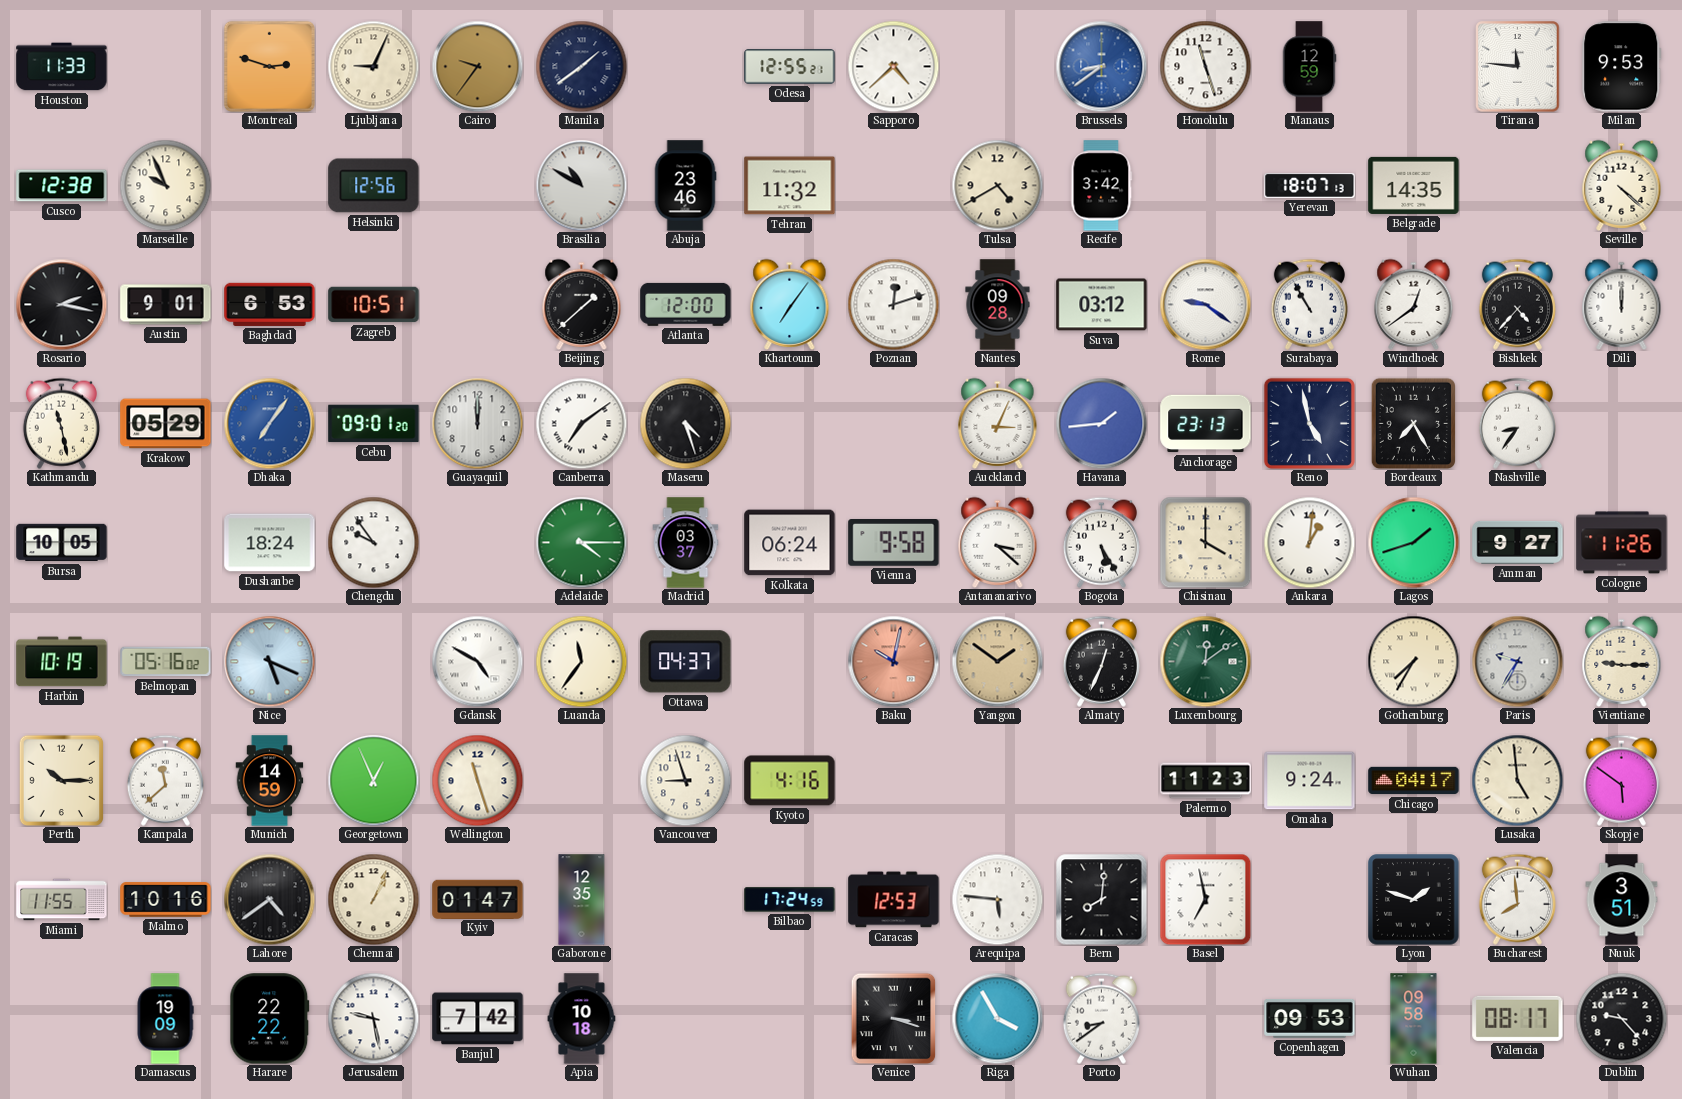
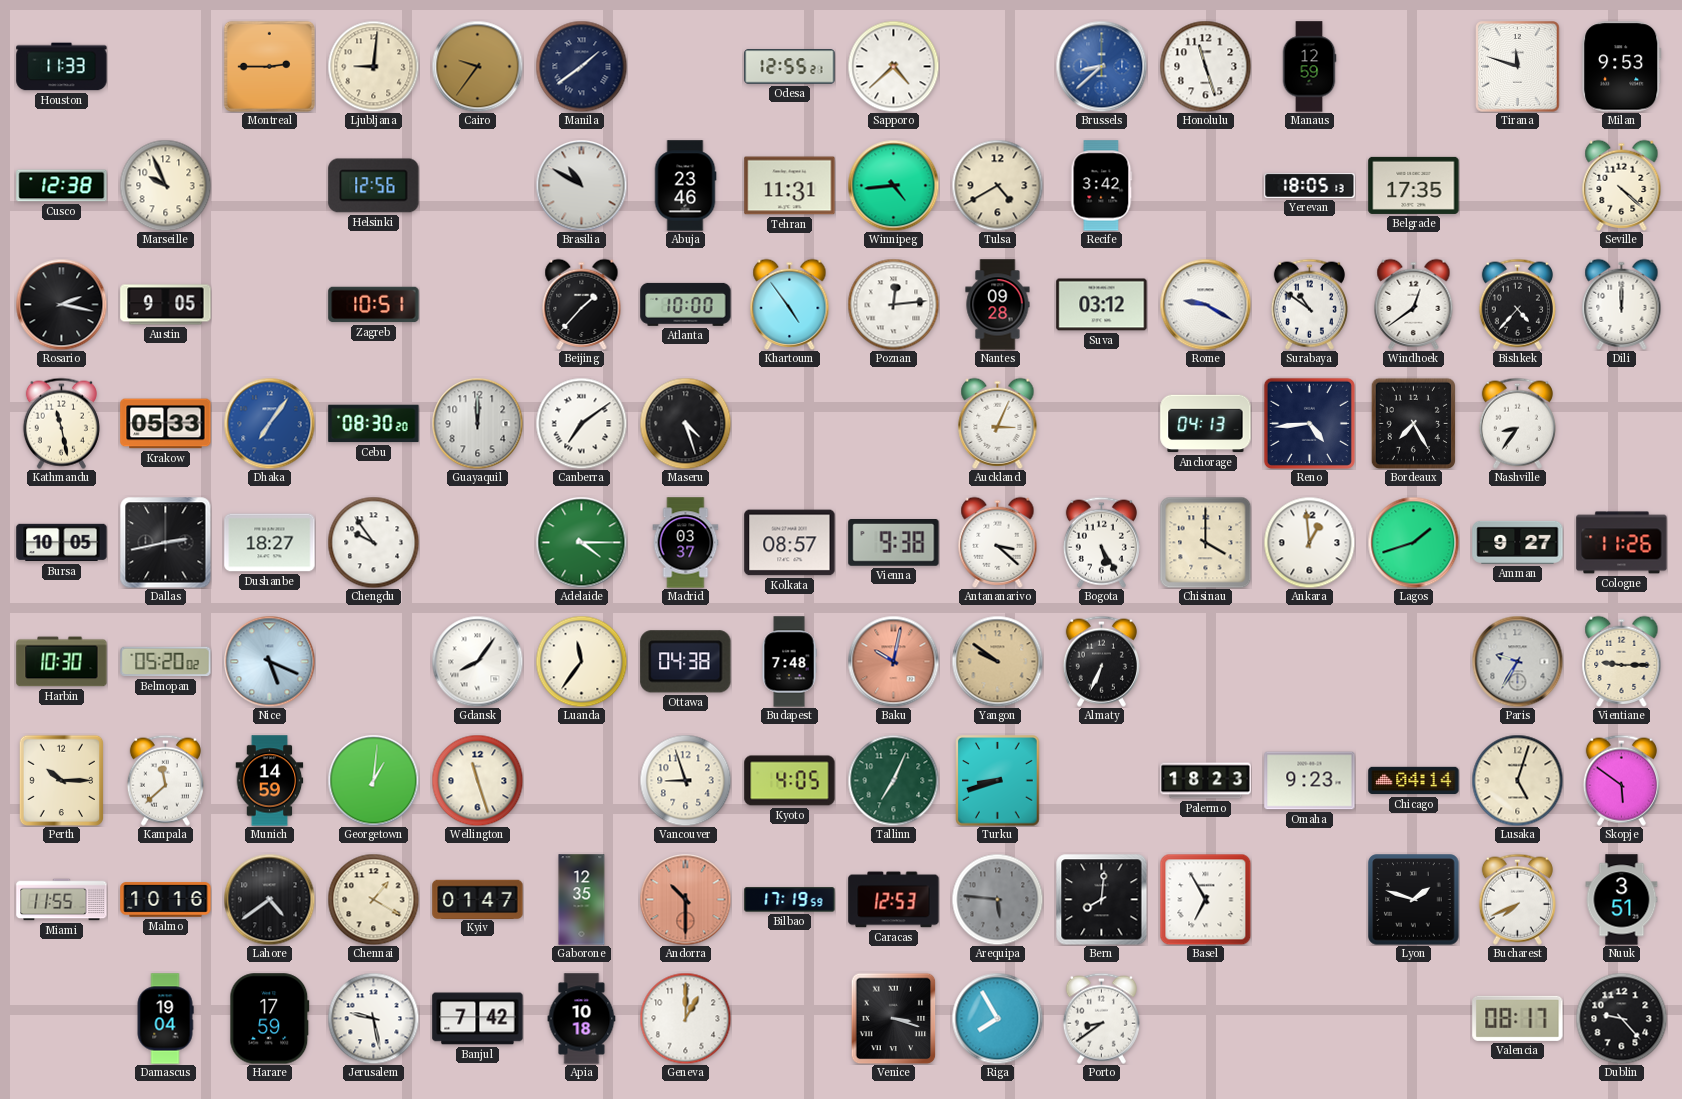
Montreal: 2:48 -> 2:45
Ljubljana: 9:04 -> 9:01
Brussels: 8:39 -> 8:38
Tirana: 11:46 -> 11:48
Tehran: 11:32 -> 11:31
Winnipeg: none -> 4:44
Yerevan: 18:07 -> 18:05
Belgrade: 14:35 -> 17:35
Austin: 9:01 -> 9:05
Baghdad: 6:53 -> none
Beijing: 1:38 -> 1:37
Atlanta: 12:00 -> 10:00
Khartoum: 7:06 -> 4:54
Poznan: 12:12 -> 12:14
Rome: 9:21 -> 9:20
Surabaya: 10:55 -> 10:51
Krakow: 05:29 -> 05:33
Cebu: 09:01 -> 08:30
Havana: 1:44 -> none
Anchorage: 23:13 -> 04:13
Reno: 4:58 -> 4:44
Dallas: none -> 2:43
Dushanbe: 18:24 -> 18:27
Kolkata: 06:24 -> 08:57
Vienna: 9:58 -> 9:38
Ankara: 1:01 -> 12:59
Harbin: 10:19 -> 10:30
Belmopan: 05:16 -> 05:20
Gdansk: 4:50 -> 8:06
Ottawa: 04:37 -> 04:38
Budapest: none -> 7:48
Yangon: 1:51 -> 9:51
Almaty: 12:34 -> 6:34
Luxembourg: 12:09 -> none
Gothenburg: 7:35 -> none
Georgetown: 12:56 -> 1:01
Kyoto: 4:16 -> 4:05
Tallinn: none -> 7:04
Turku: none -> 8:42
Palermo: 11:23 -> 18:23
Omaha: 9:24 -> 9:23
Chicago: 04:17 -> 04:14
Lusaka: 4:59 -> 5:03
Chennai: 1:04 -> 1:20
Andorra: none -> 10:30
Bilbao: 17:24 -> 17:19
Arequipa dial: white -> grey
Basel: 6:58 -> 6:55
Bucharest: 7:59 -> 7:41
Damascus: 19:09 -> 19:04
Harare: 22:22 -> 17:59
Geneva: none -> 1:00
Riga: 3:55 -> 7:55
Copenhagen: 09:53 -> none
Wuhan: 09:58 -> none
